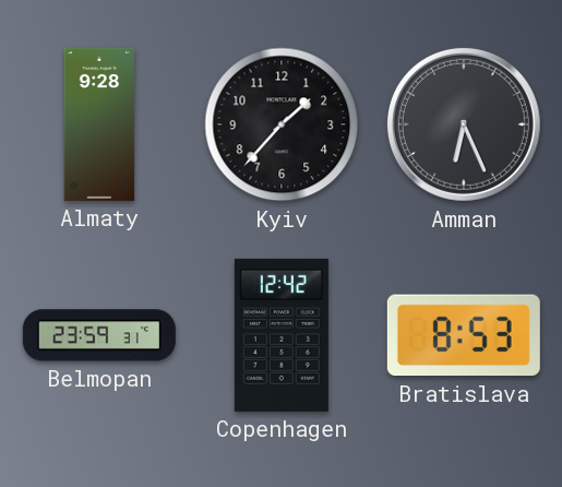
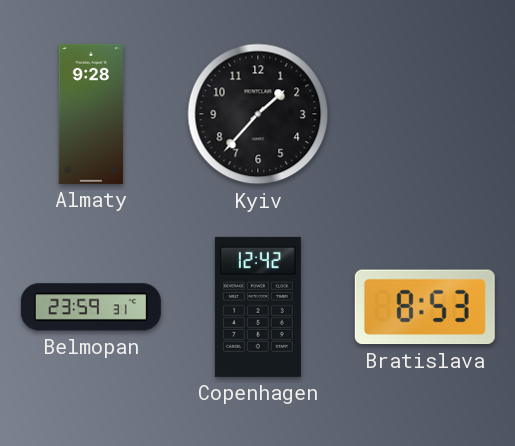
Amman: 6:26 -> none
